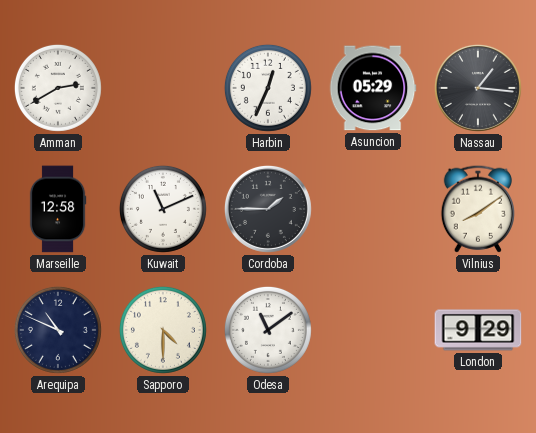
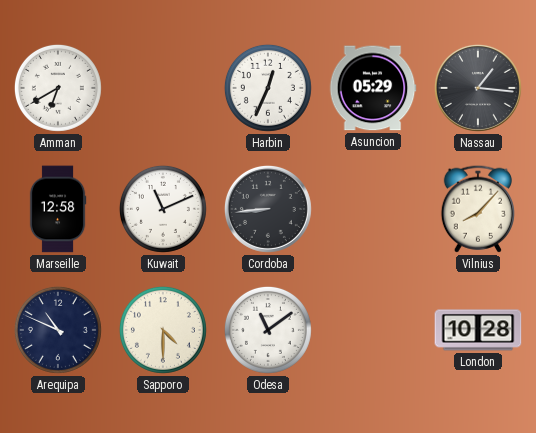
Amman: 2:40 -> 6:40
Cordoba: 1:45 -> 8:44
Vilnius: 8:09 -> 8:07
London: 9:29 -> 10:28
